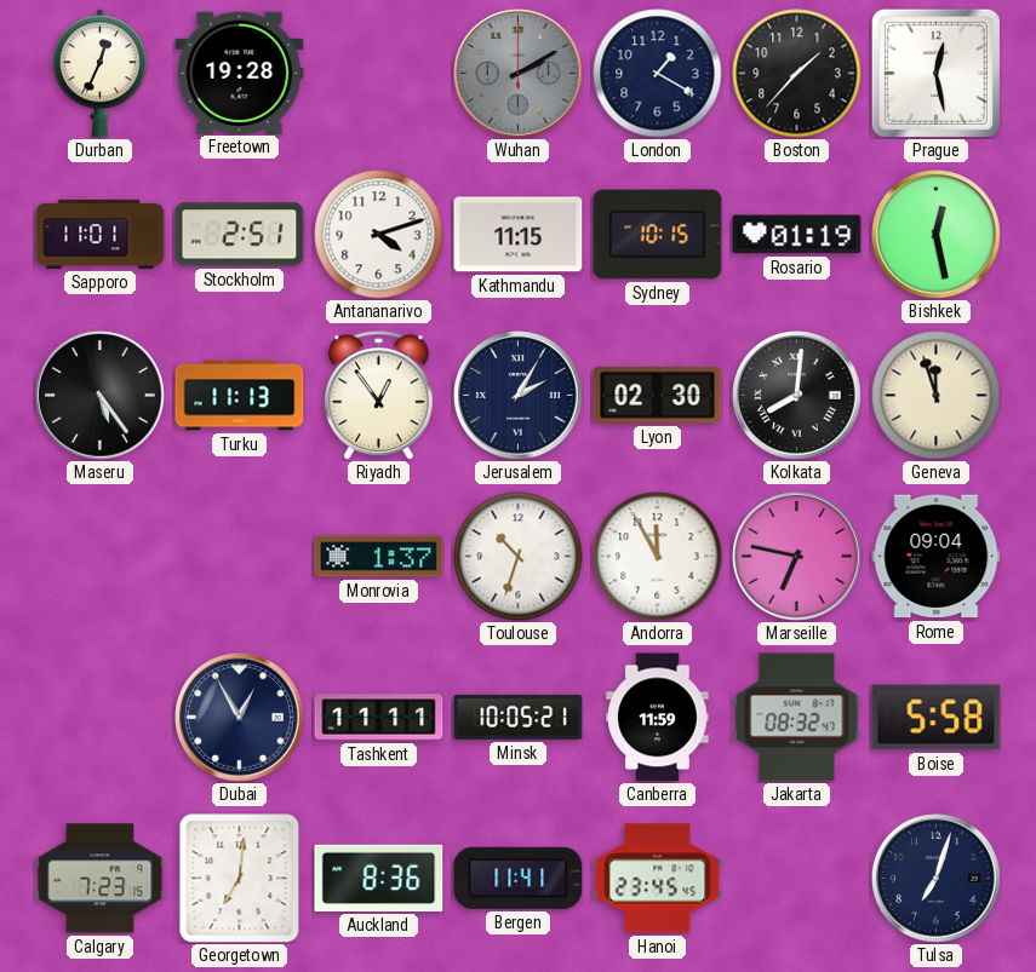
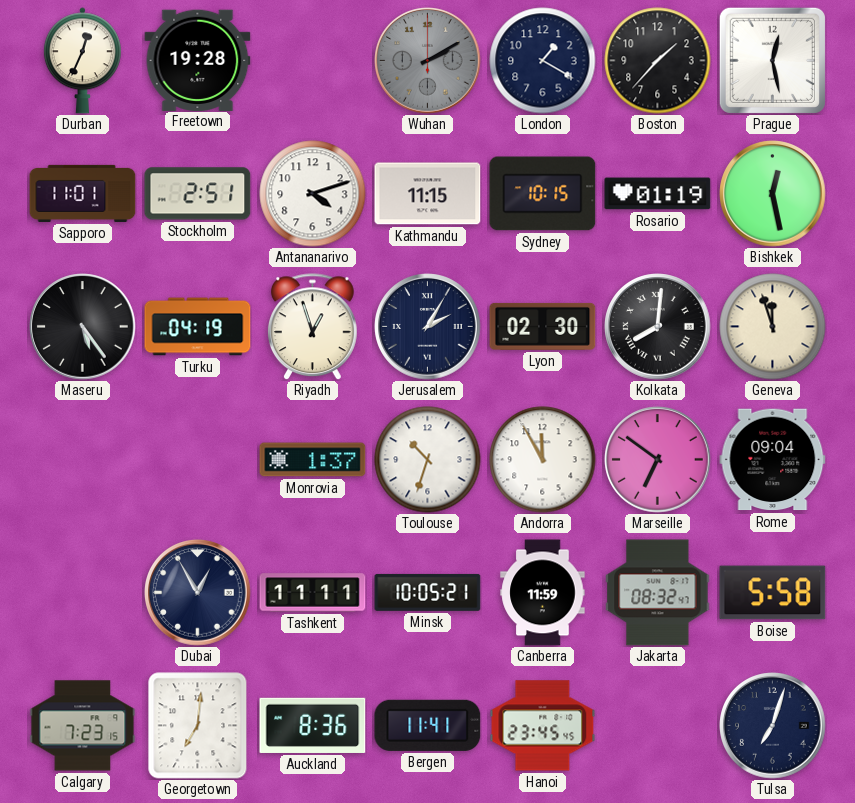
Turku: 11:13 -> 04:19
Riyadh: 12:54 -> 12:57
Marseille: 6:47 -> 6:51
